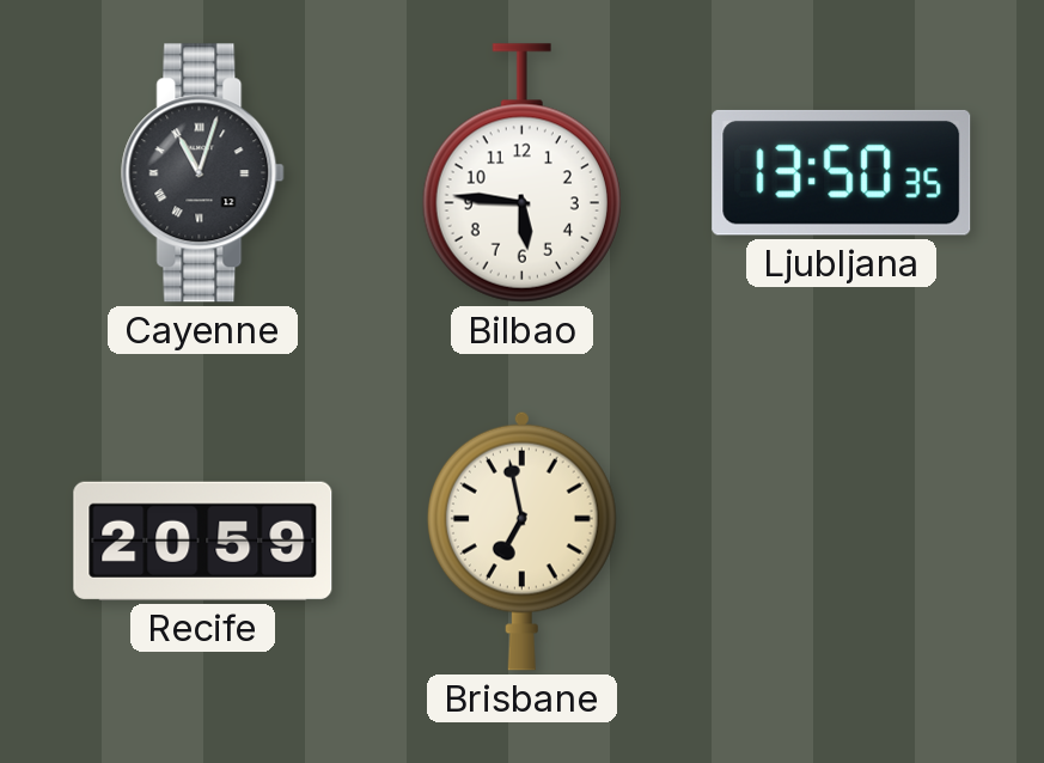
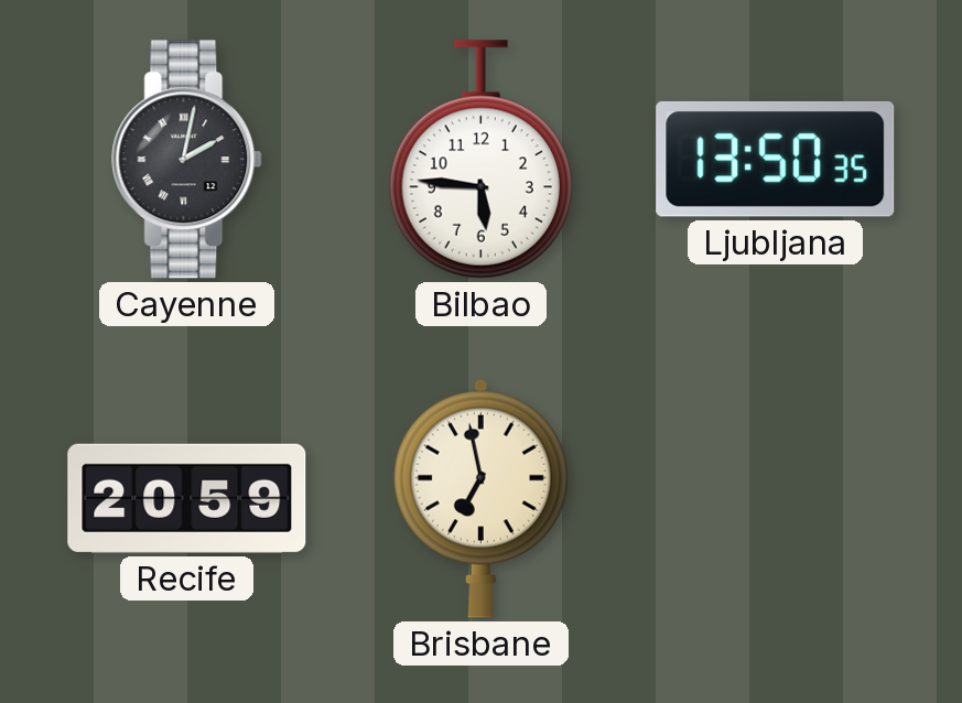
Cayenne: 11:03 -> 2:02
